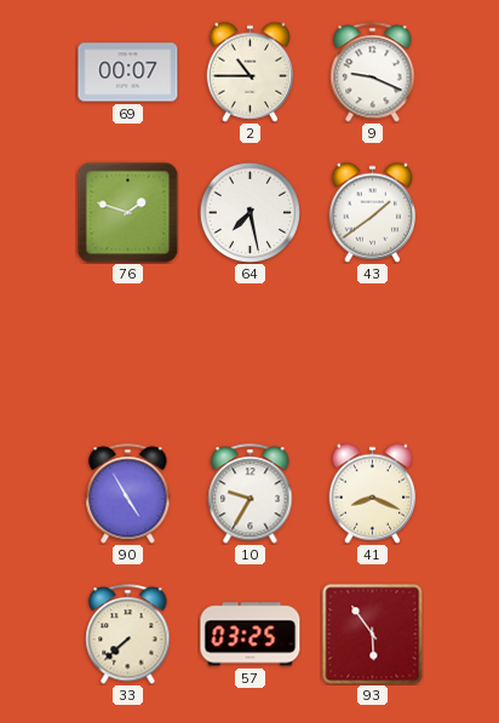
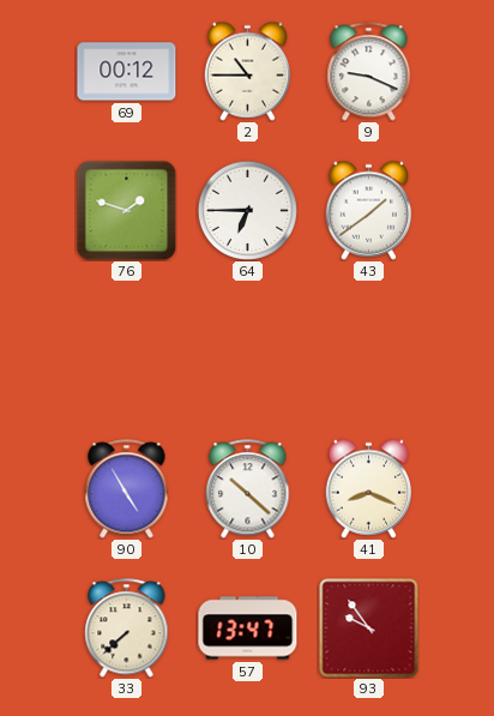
69: 00:07 -> 00:12
64: 7:28 -> 6:45
10: 9:35 -> 10:22
57: 03:25 -> 13:47
93: 5:54 -> 9:54
